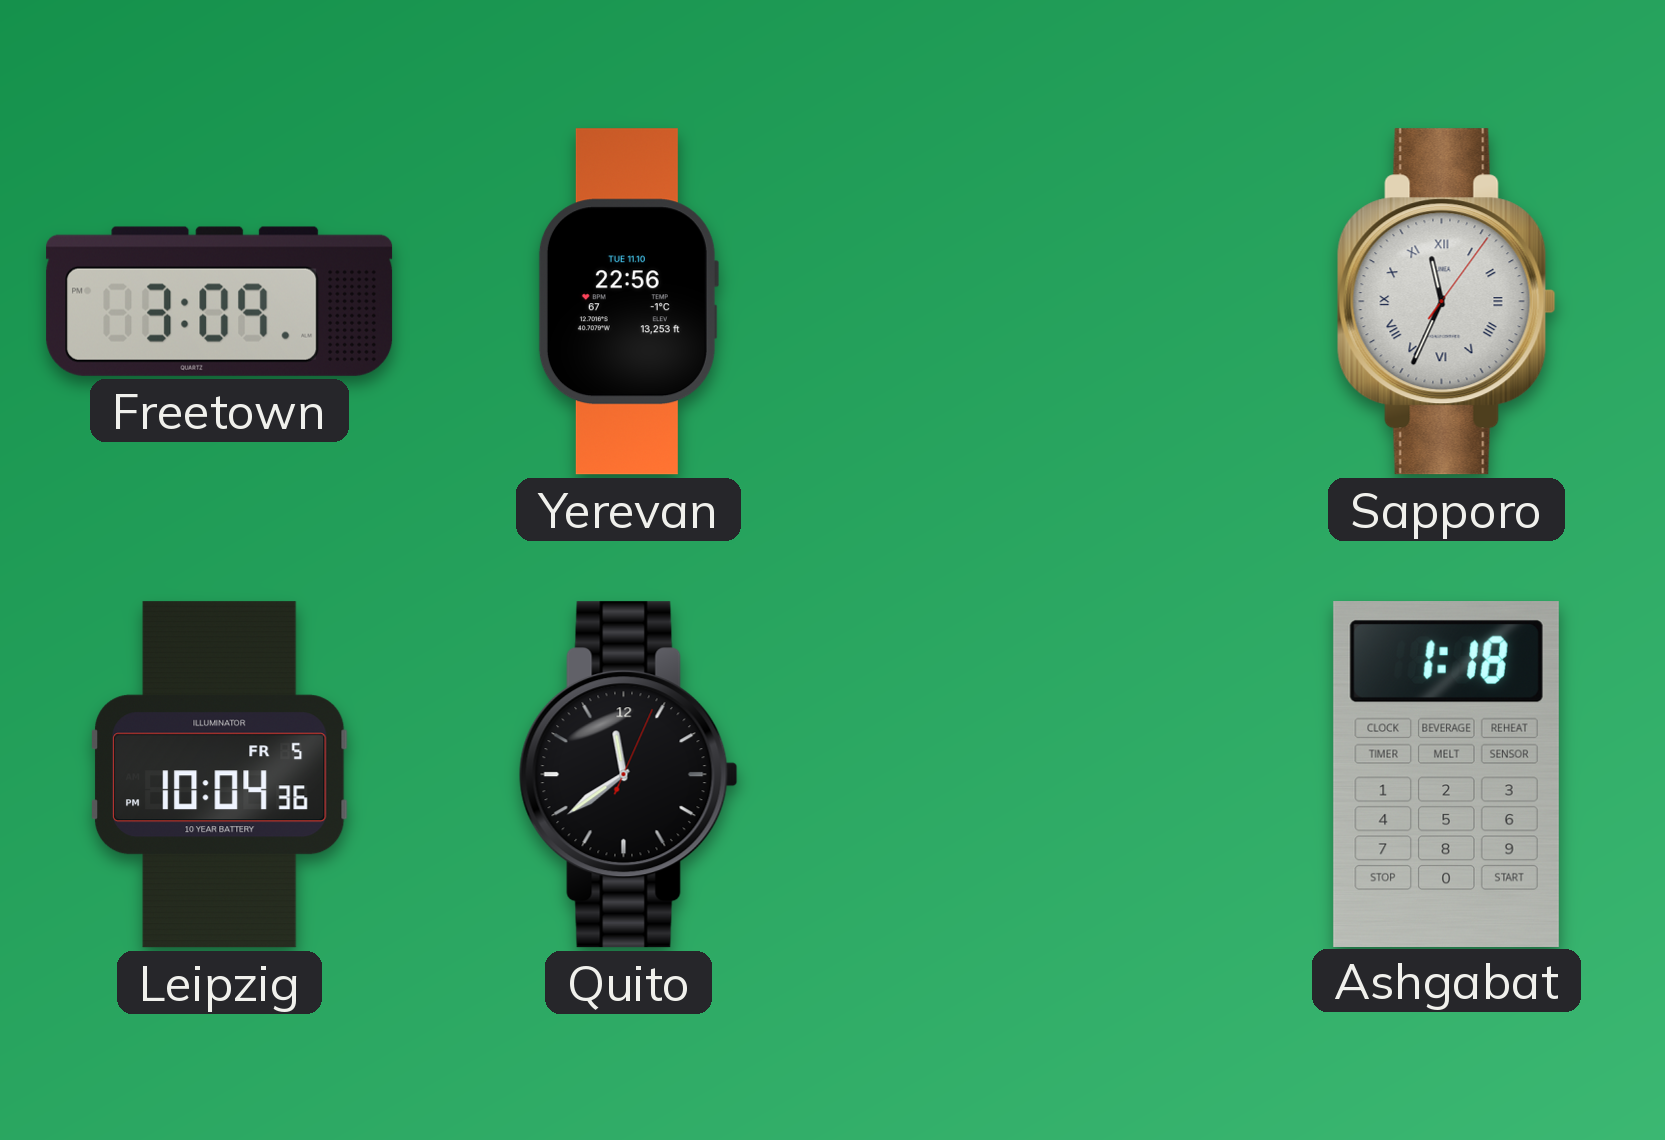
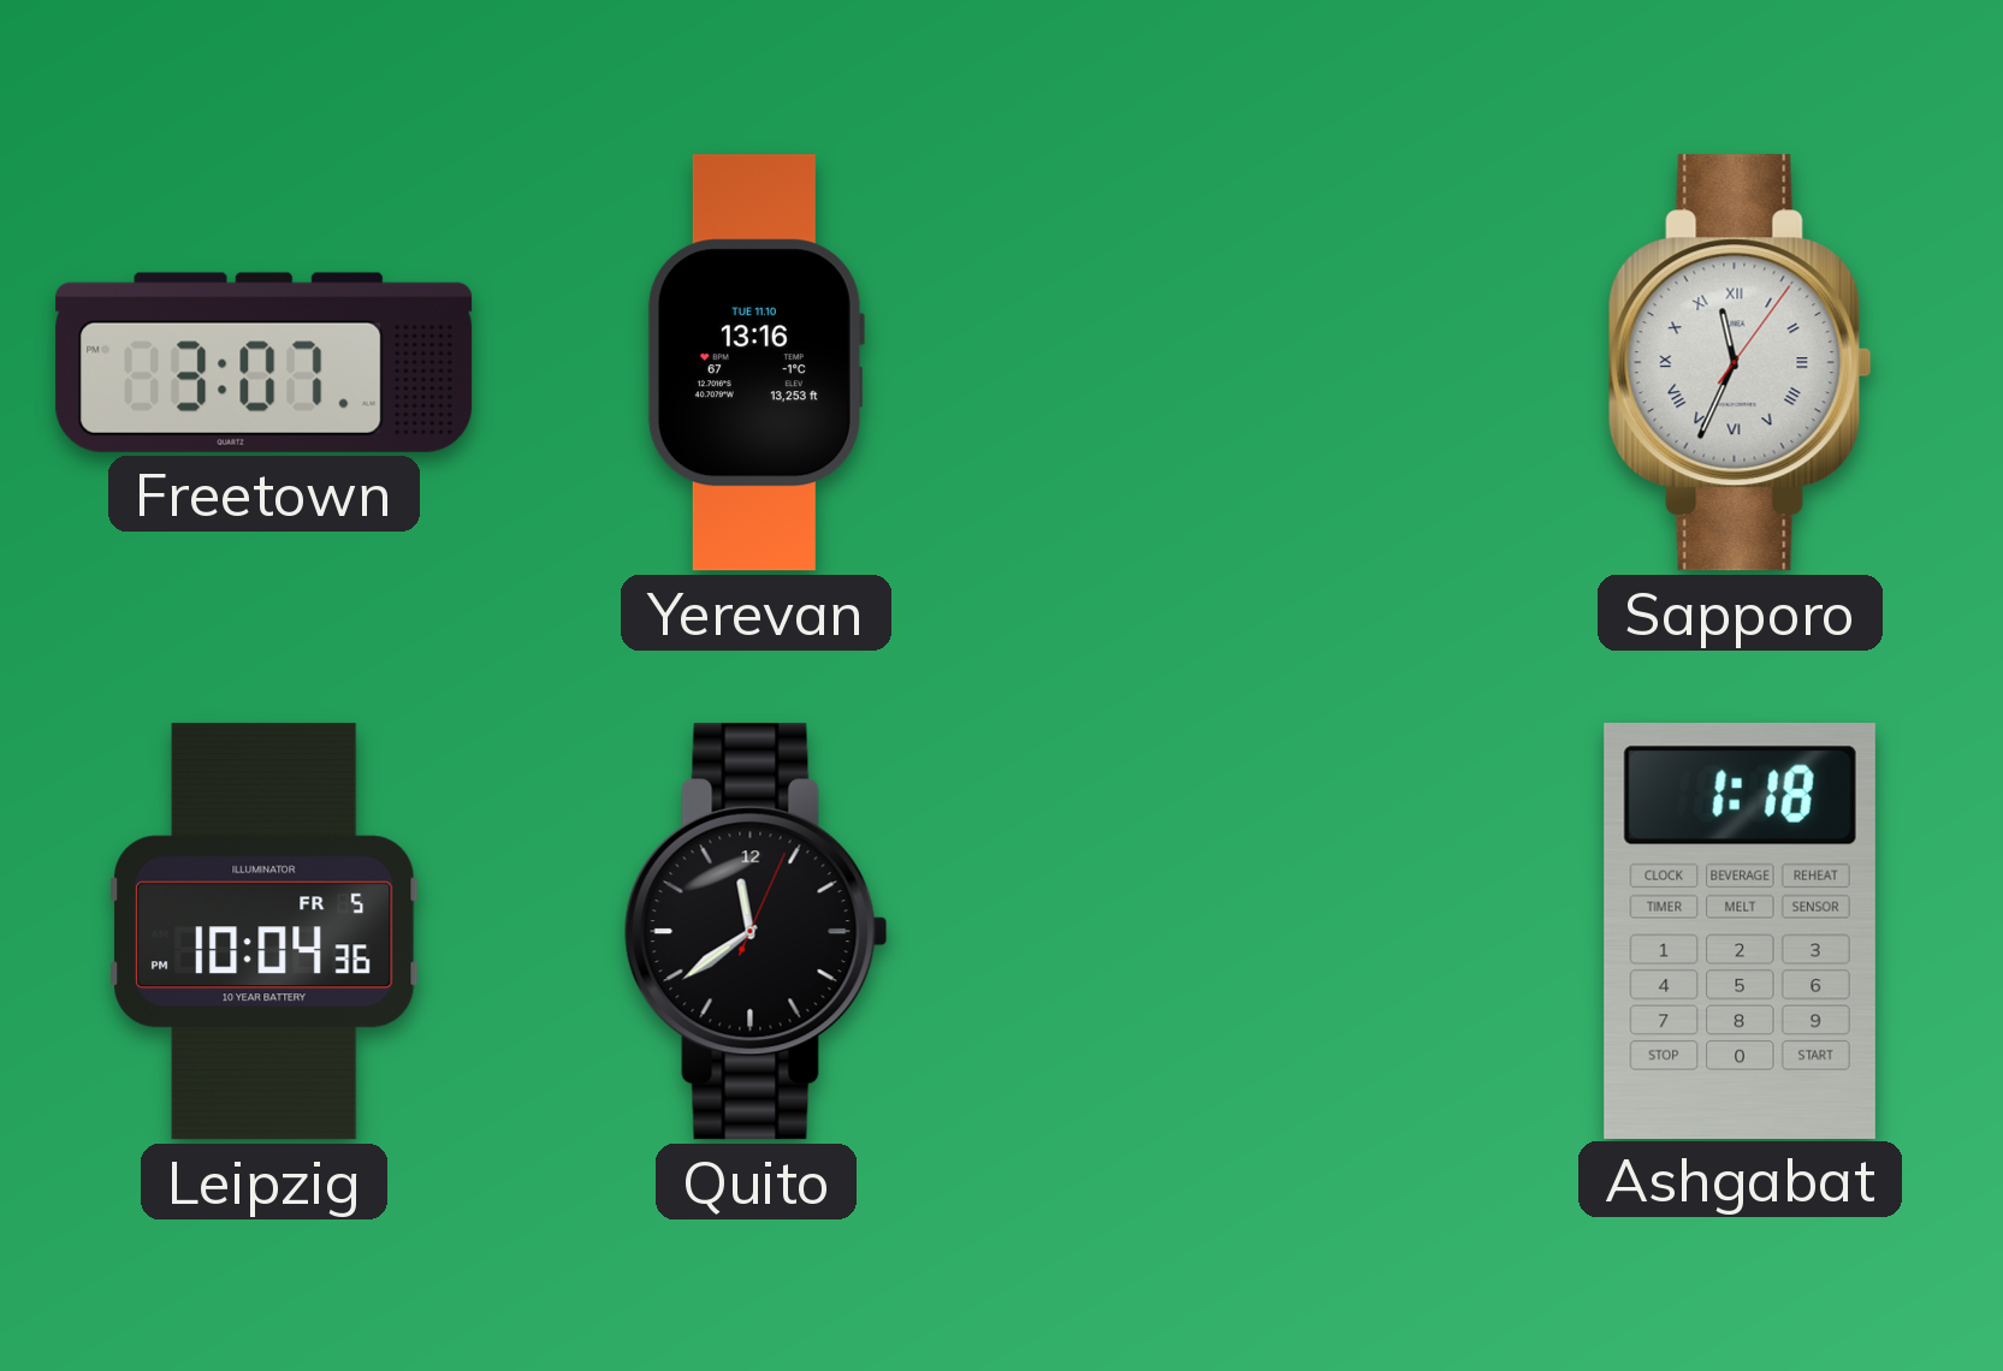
Freetown: 3:09 -> 3:07
Yerevan: 22:56 -> 13:16
